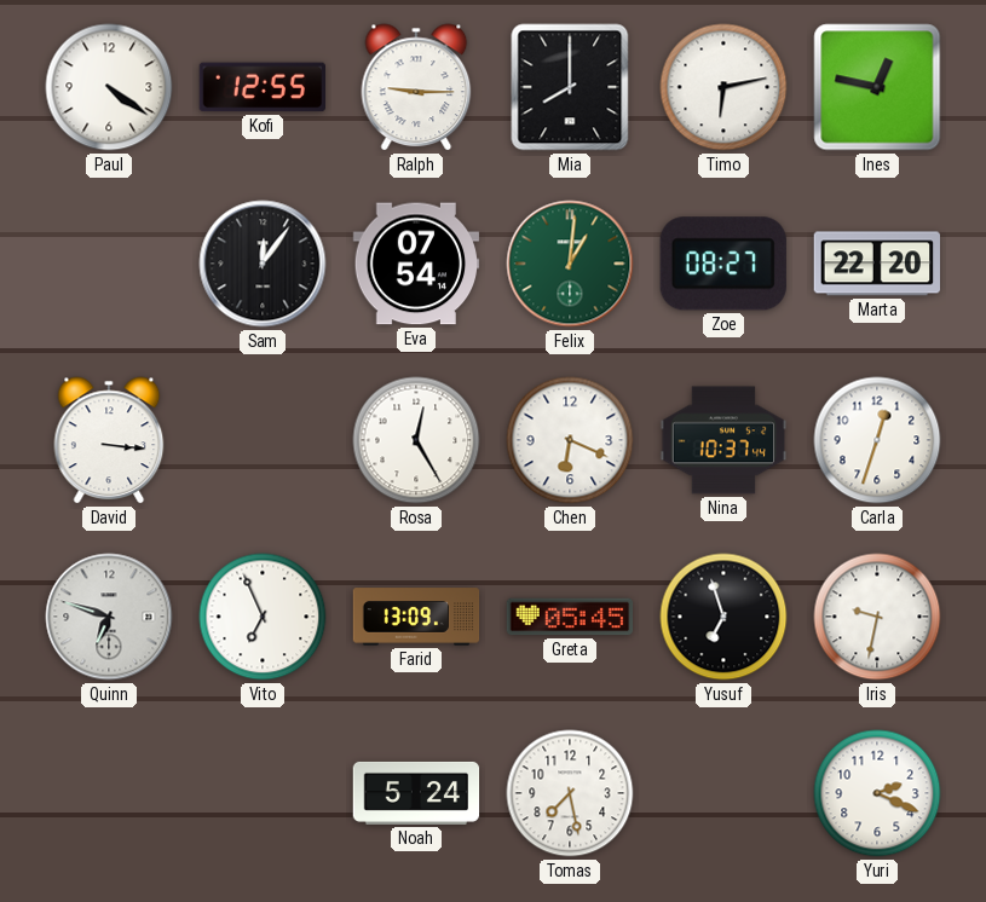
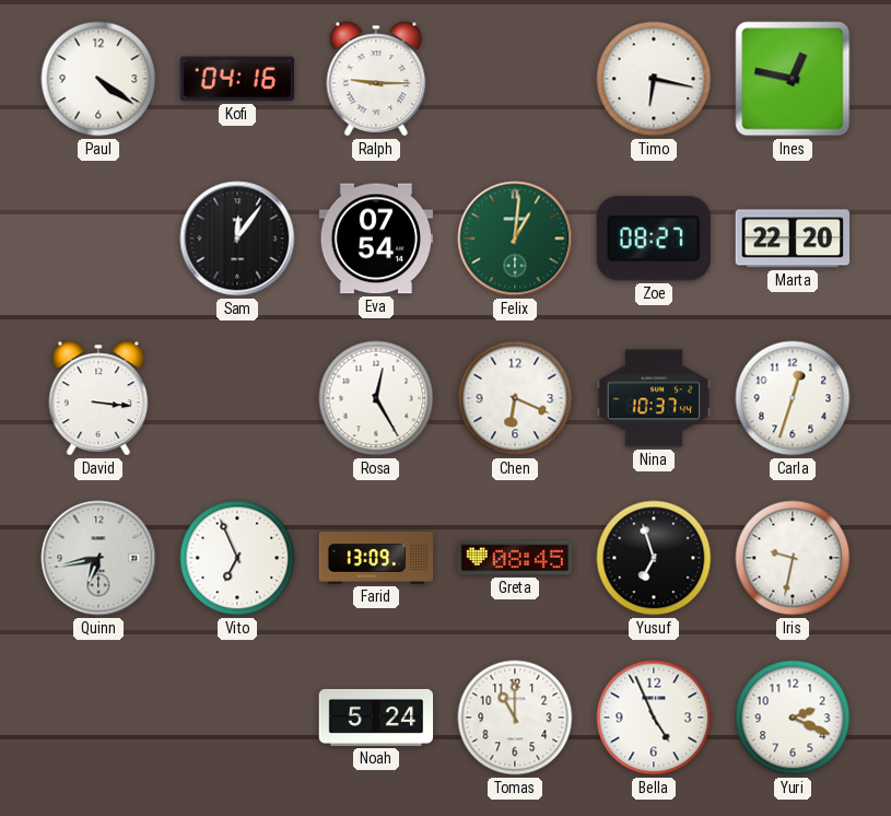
Kofi: 12:55 -> 04:16
Mia: 8:00 -> none
Timo: 6:13 -> 6:17
Quinn: 6:48 -> 6:43
Greta: 05:45 -> 08:45
Tomas: 7:28 -> 11:00
Bella: none -> 4:56
